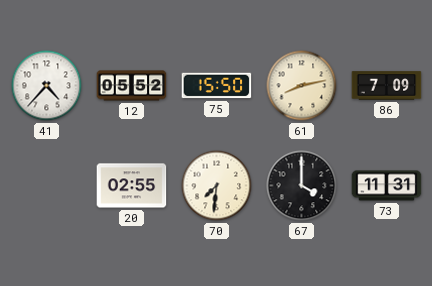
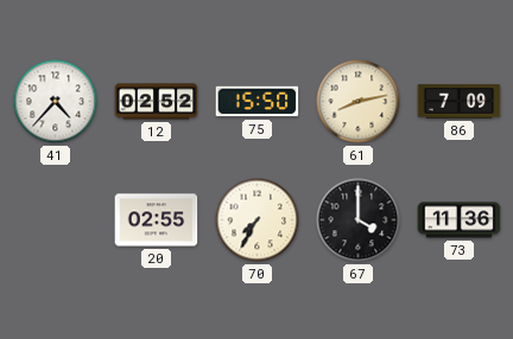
12: 05:52 -> 02:52
70: 7:31 -> 7:35
73: 11:31 -> 11:36
